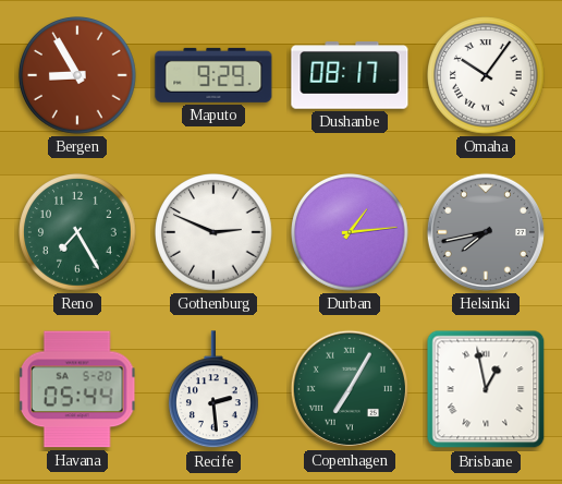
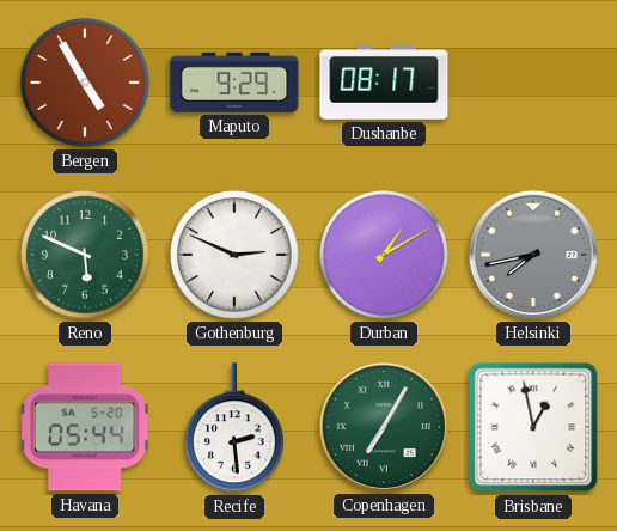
Bergen: 8:55 -> 4:55
Omaha: 10:06 -> none
Reno: 7:25 -> 5:49
Durban: 1:14 -> 1:10
